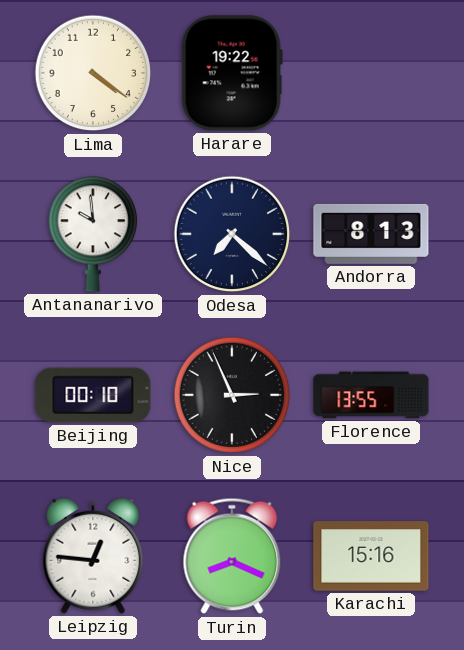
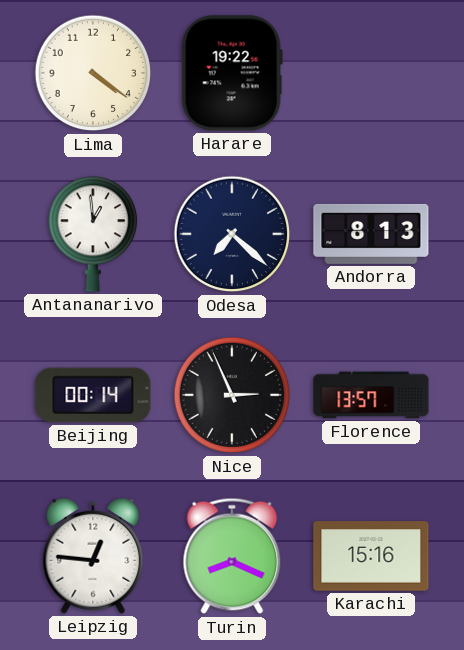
Antananarivo: 9:59 -> 12:59
Beijing: 00:10 -> 00:14
Florence: 13:55 -> 13:57
